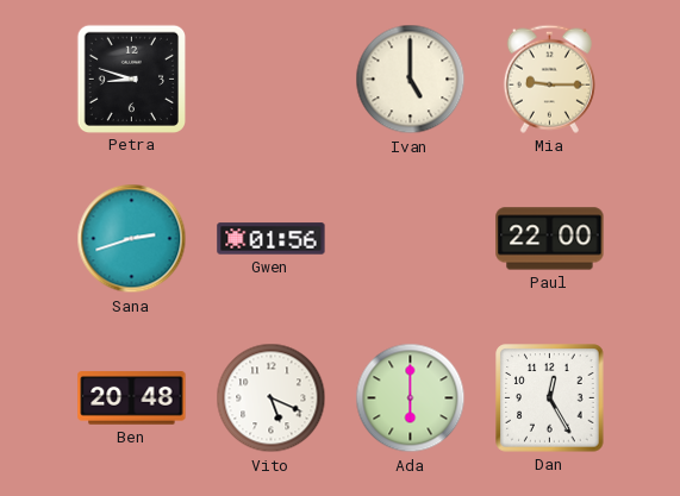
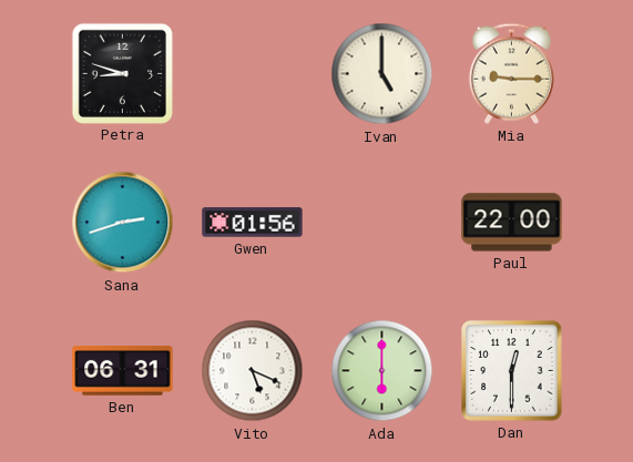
Ben: 20:48 -> 06:31
Dan: 12:25 -> 12:30
